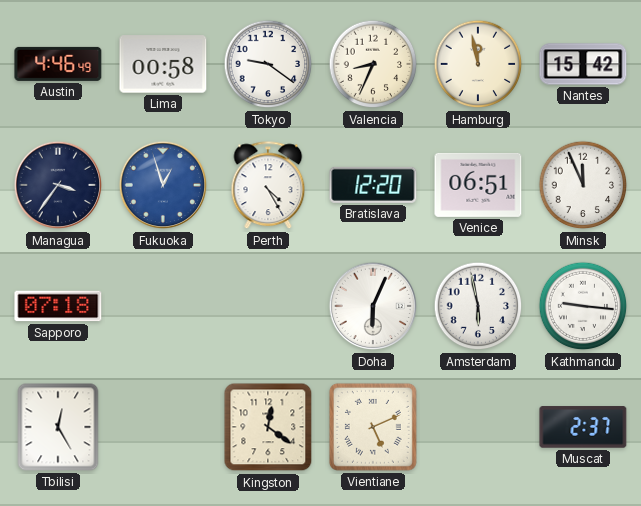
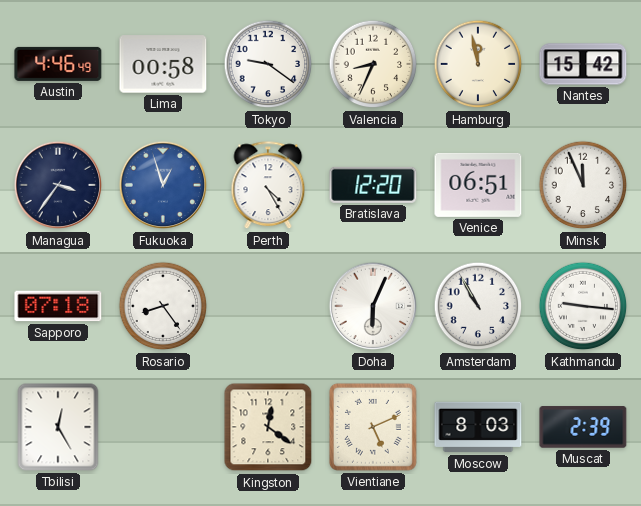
Rosario: none -> 8:24
Amsterdam: 5:58 -> 10:55
Moscow: none -> 8:03
Muscat: 2:37 -> 2:39
